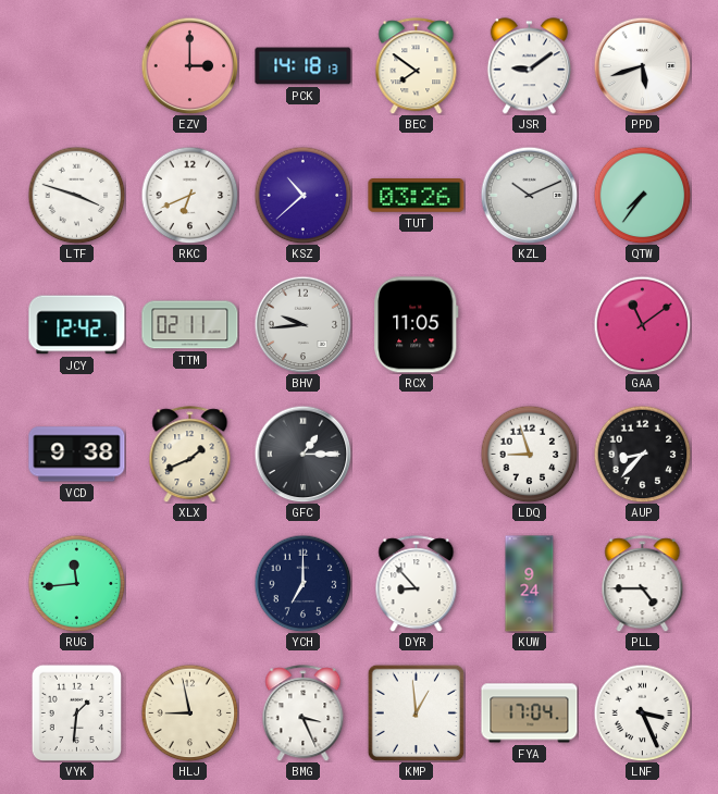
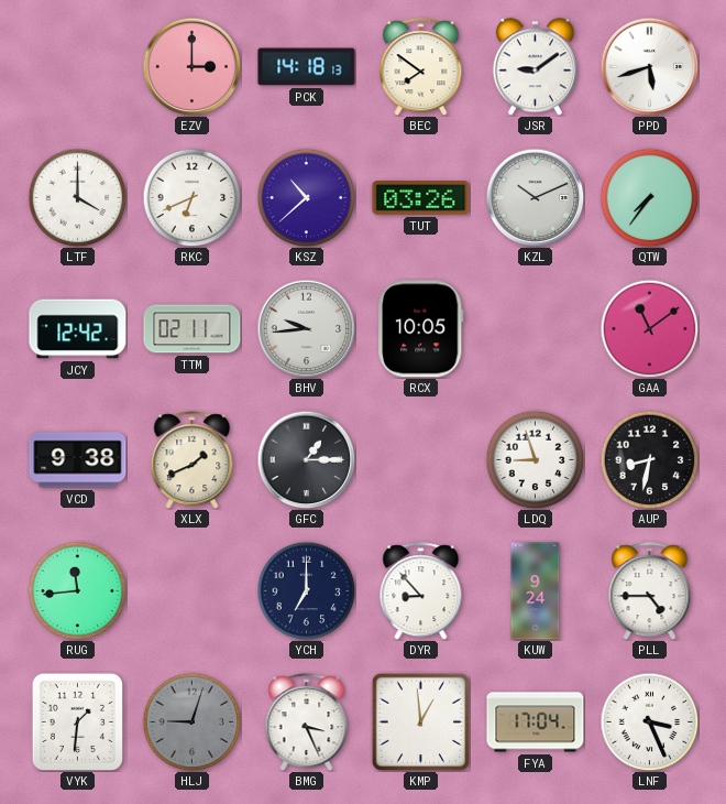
LTF: 3:48 -> 4:00
RCX: 11:05 -> 10:05
AUP: 8:37 -> 8:32
HLJ: 8:58 -> 9:03
HLJ dial: cream -> grey
